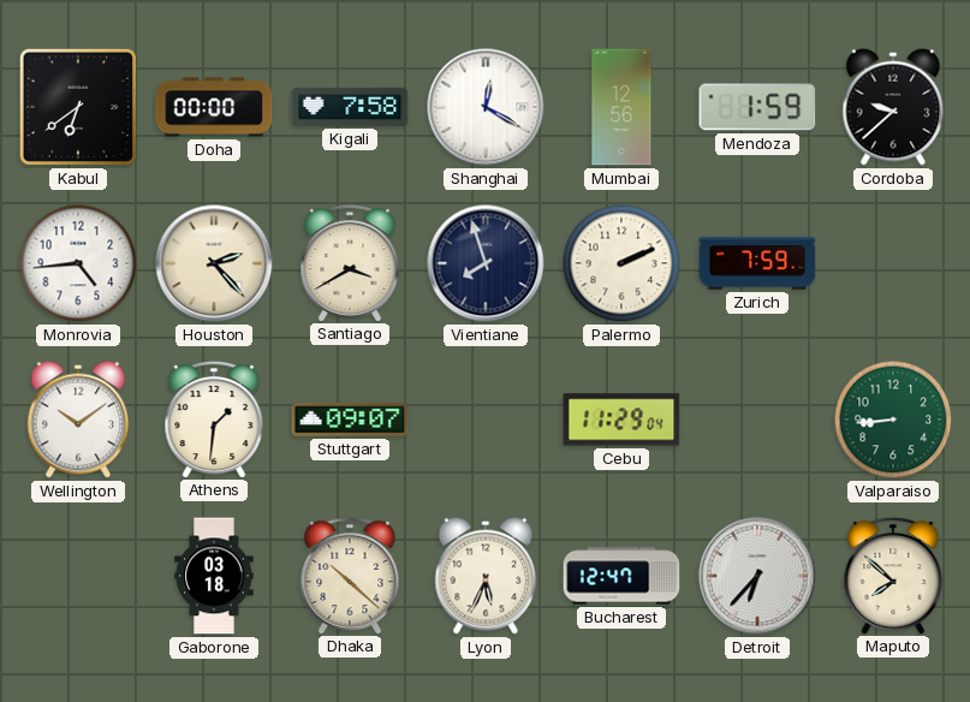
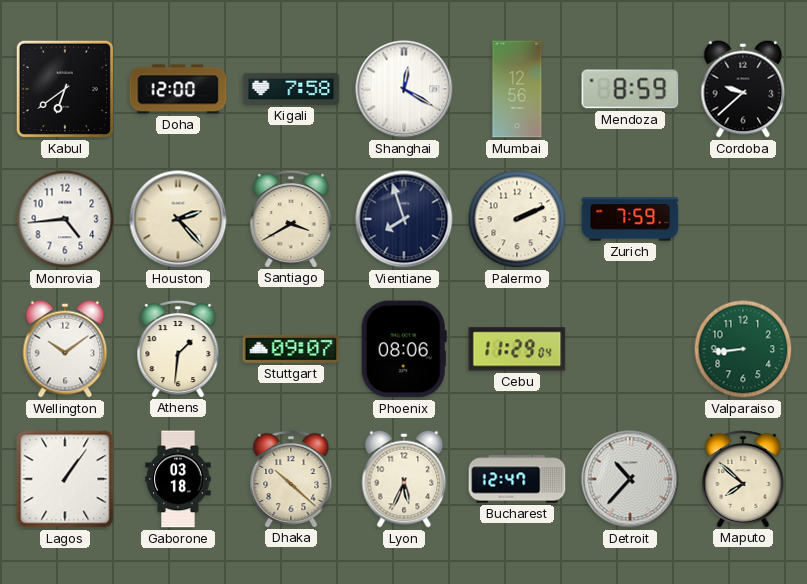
Doha: 00:00 -> 12:00
Mendoza: 1:59 -> 8:59
Phoenix: none -> 08:06
Lagos: none -> 1:06
Detroit: 6:37 -> 10:37
